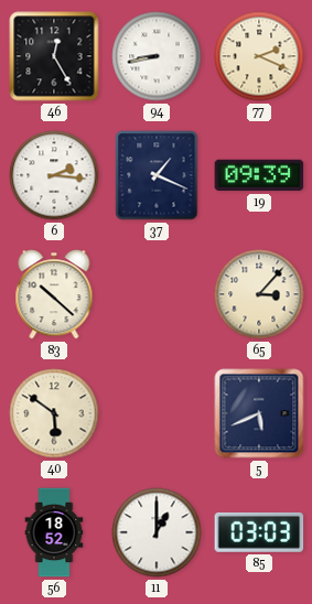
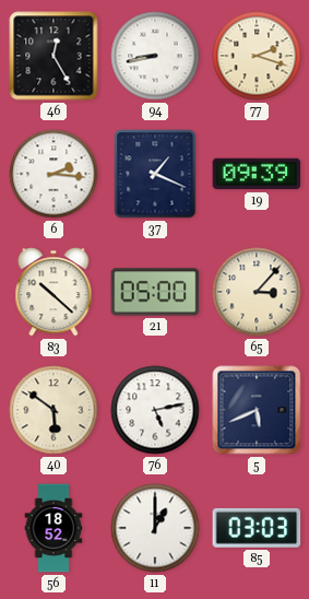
77: 2:19 -> 2:18
21: none -> 05:00
76: none -> 5:13
